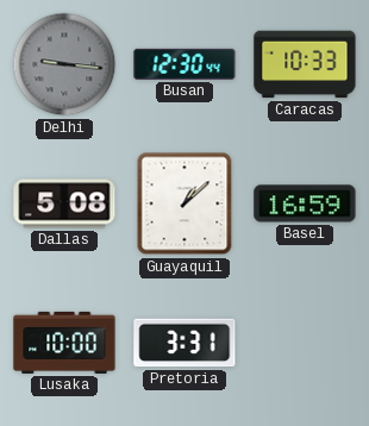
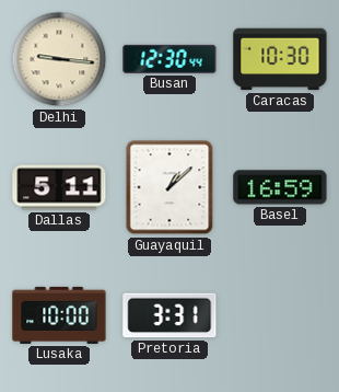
Delhi dial: grey -> cream
Caracas: 10:33 -> 10:30
Dallas: 5:08 -> 5:11
